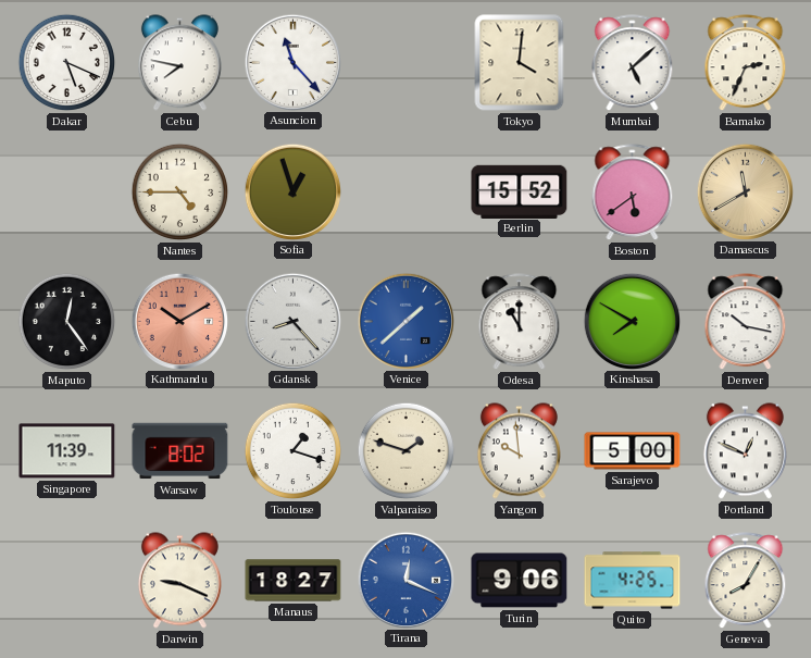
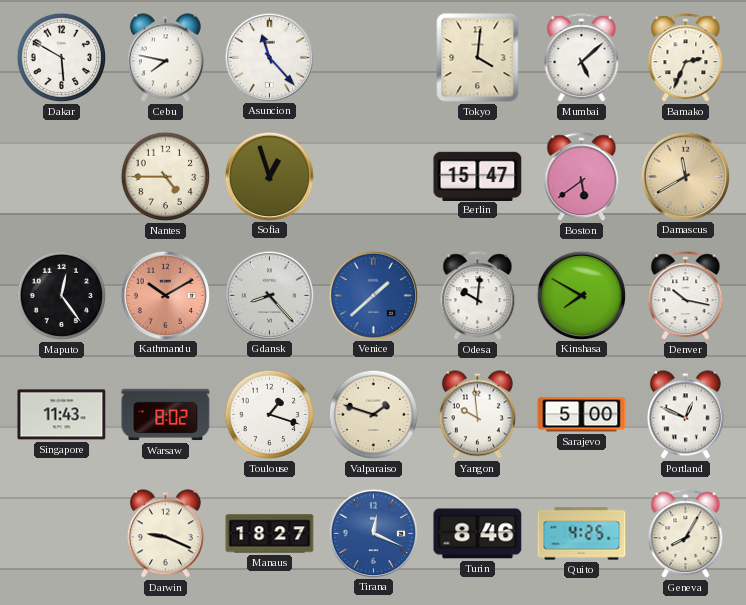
Dakar: 5:19 -> 5:50
Berlin: 15:52 -> 15:47
Odesa: 11:00 -> 10:01
Singapore: 11:39 -> 11:43
Turin: 9:06 -> 8:46
